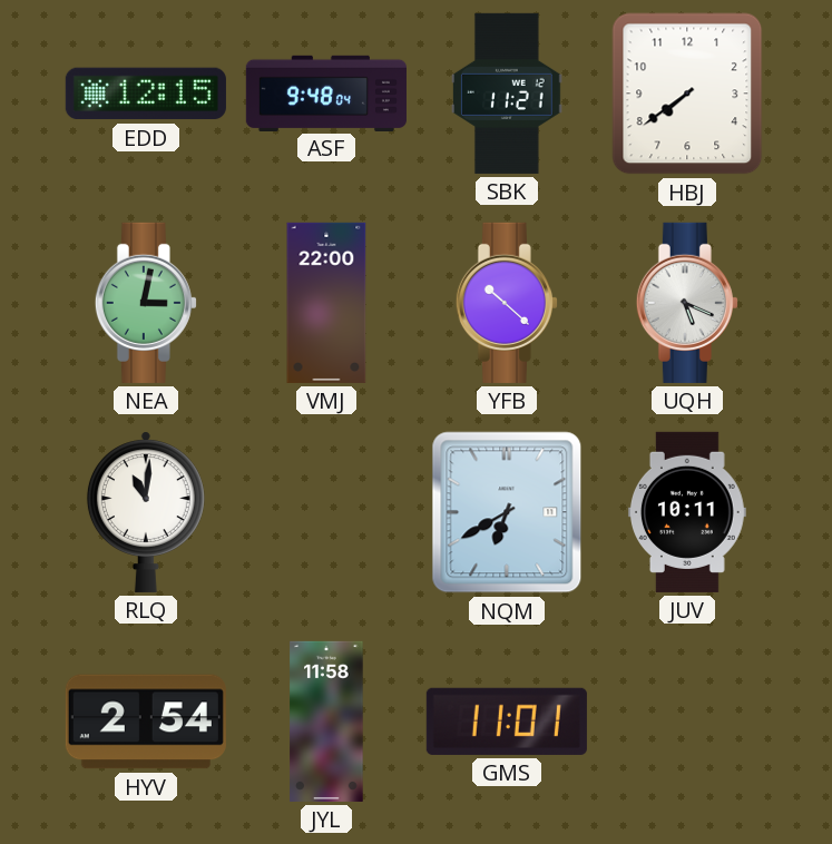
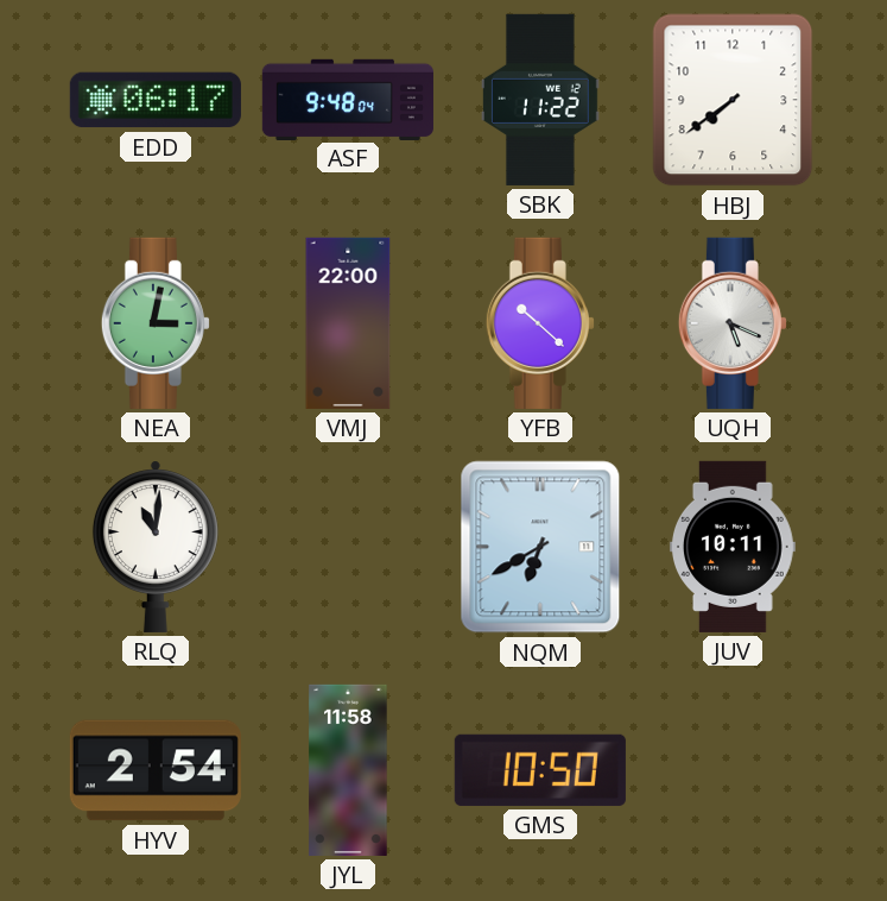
EDD: 12:15 -> 06:17
SBK: 11:21 -> 11:22
GMS: 11:01 -> 10:50
